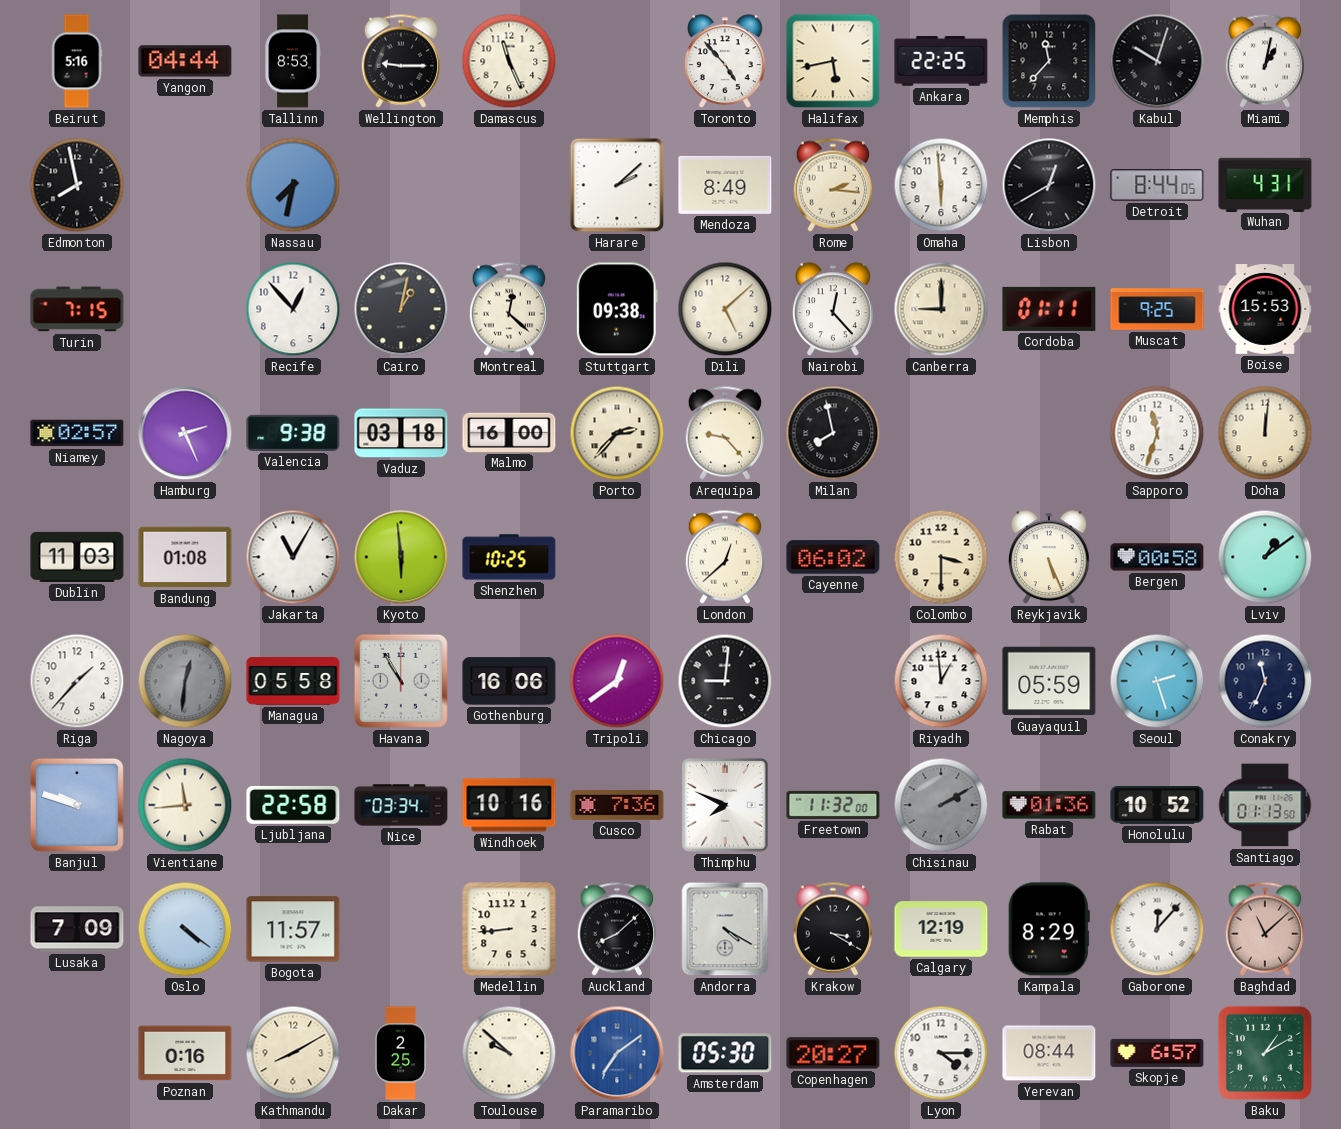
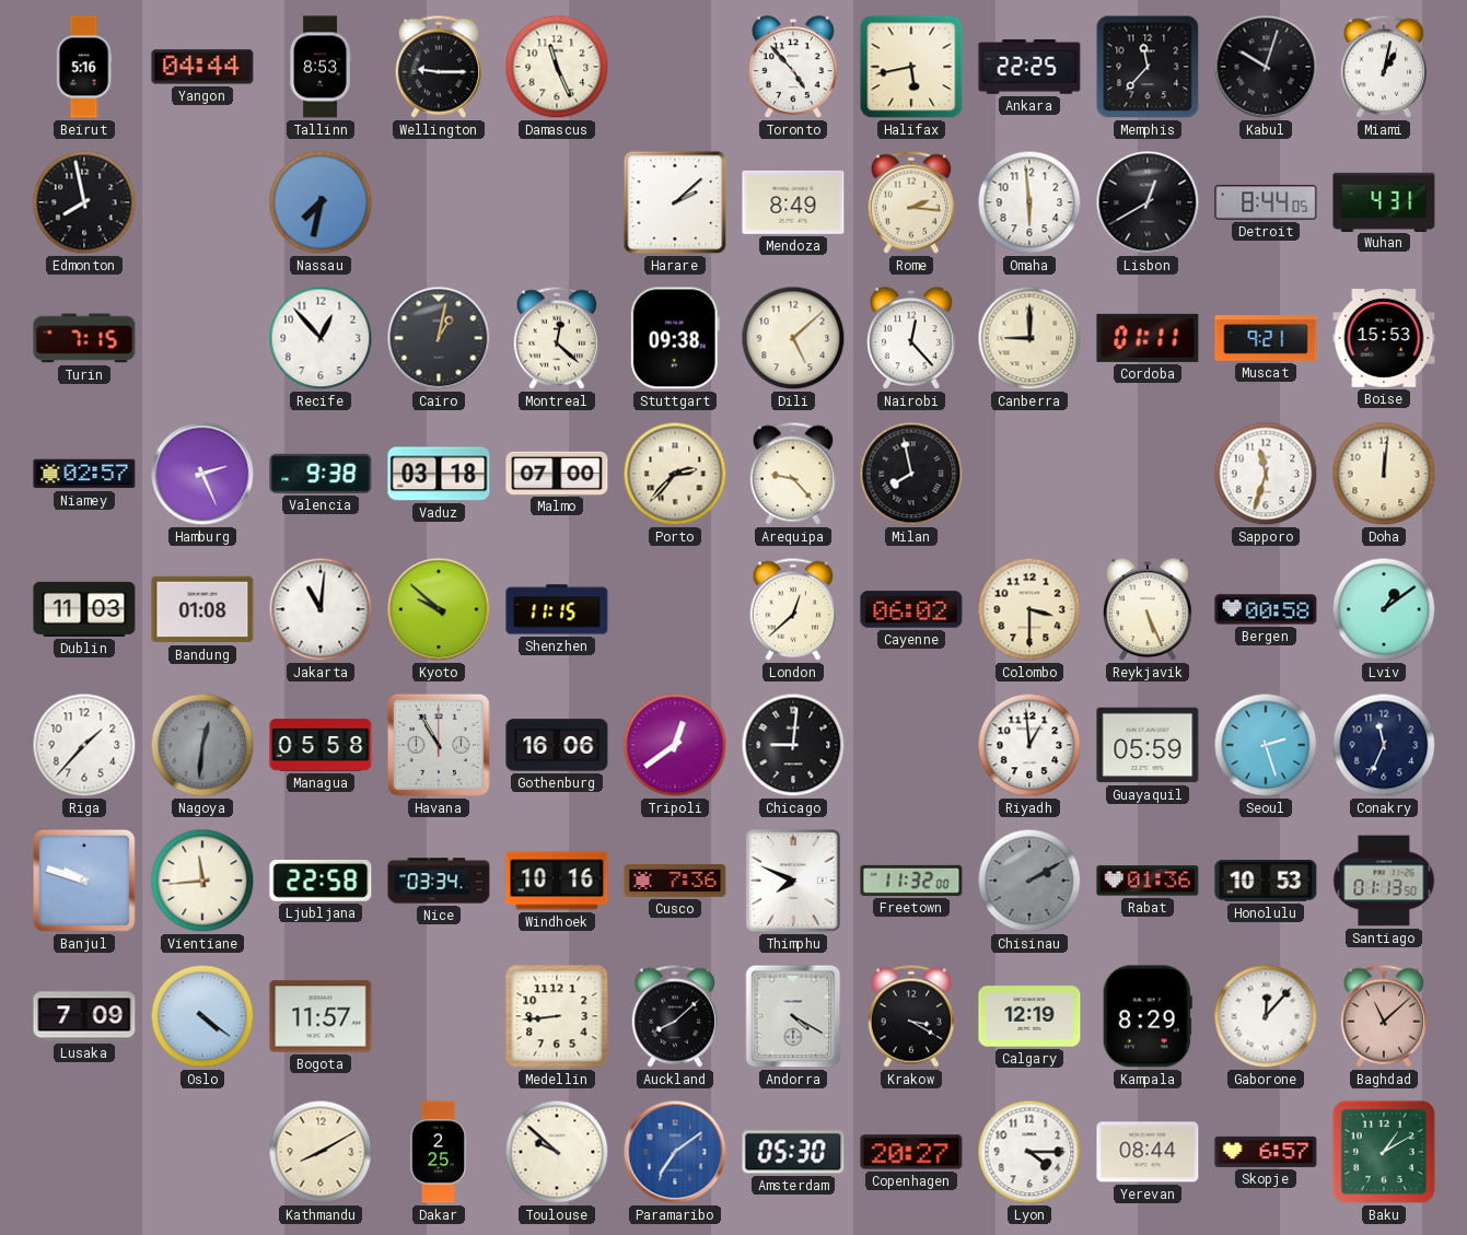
Muscat: 9:25 -> 9:21
Malmo: 16:00 -> 07:00
Jakarta: 11:05 -> 11:01
Kyoto: 5:59 -> 9:52
Shenzhen: 10:25 -> 11:15
Honolulu: 10:52 -> 10:53
Poznan: 0:16 -> none
